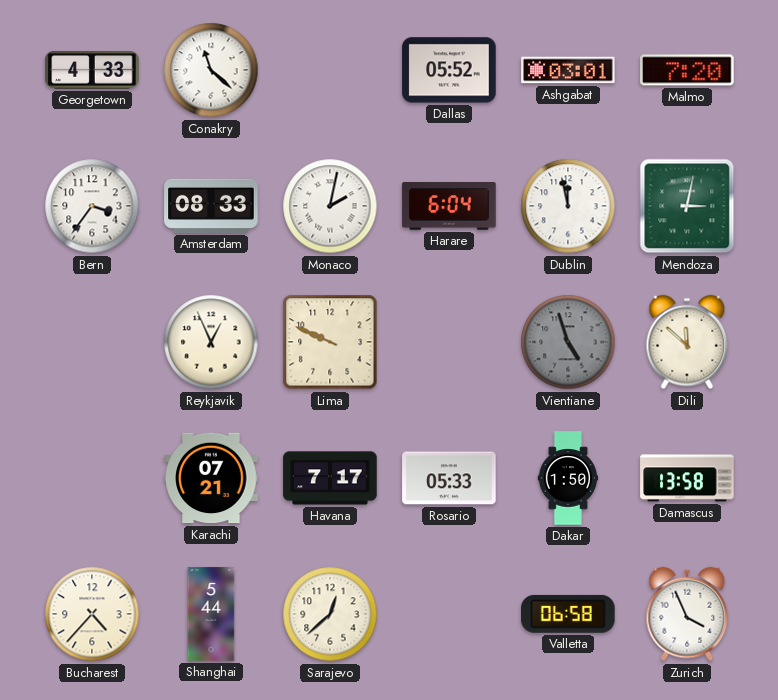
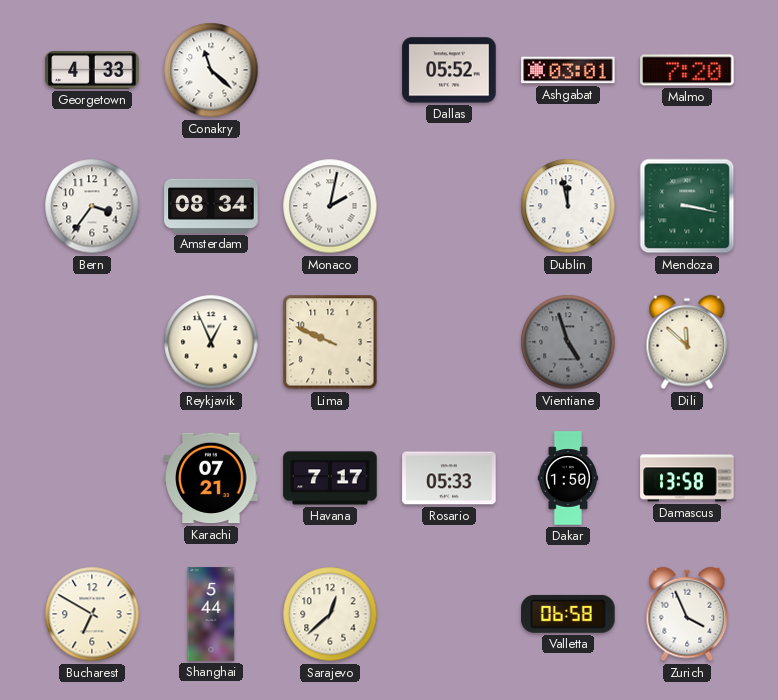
Amsterdam: 08:33 -> 08:34
Harare: 6:04 -> none
Mendoza: 3:02 -> 3:17
Bucharest: 4:37 -> 6:50
